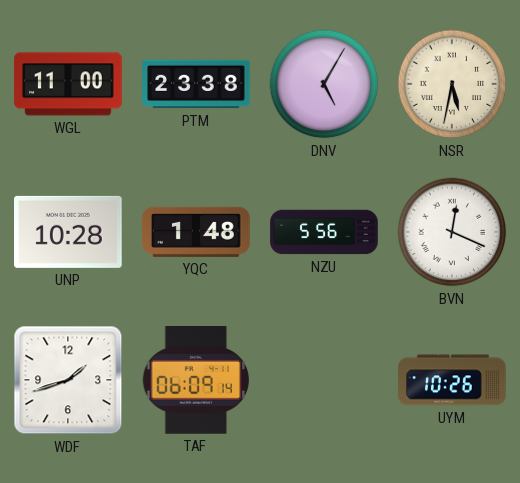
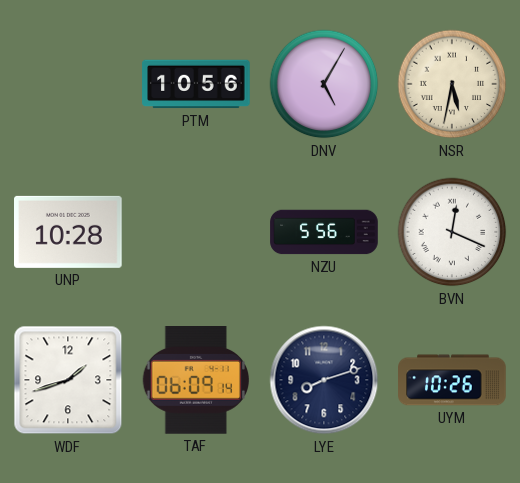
WGL: 11:00 -> none
PTM: 23:38 -> 10:56
YQC: 1:48 -> none
LYE: none -> 8:12
